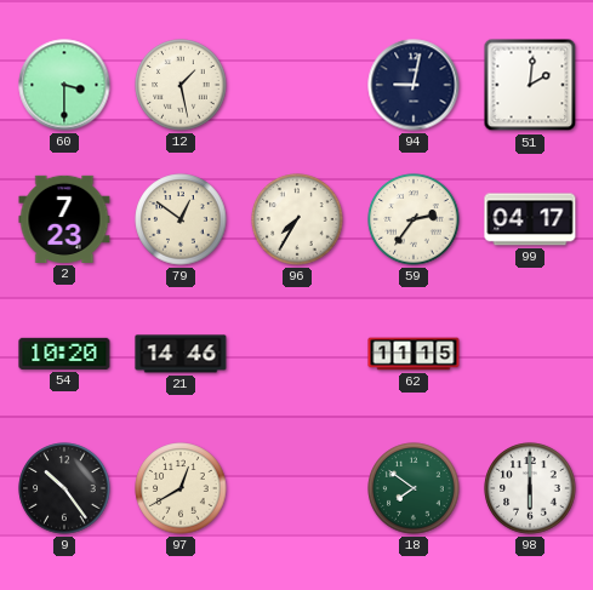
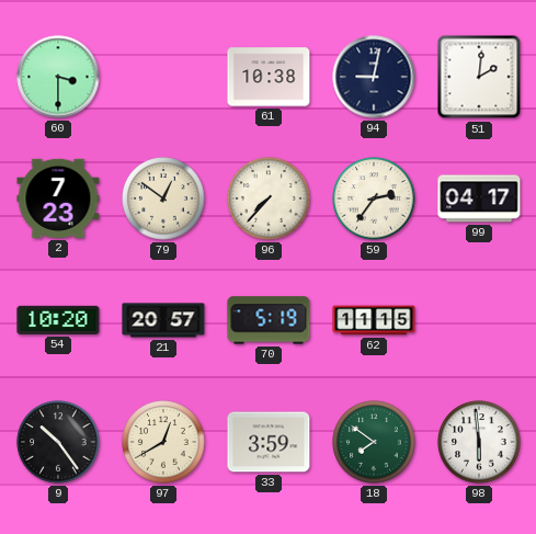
12: 1:28 -> none
61: none -> 10:38
96: 7:35 -> 7:37
21: 14:46 -> 20:57
70: none -> 5:19
33: none -> 3:59
98: 6:00 -> 5:59
